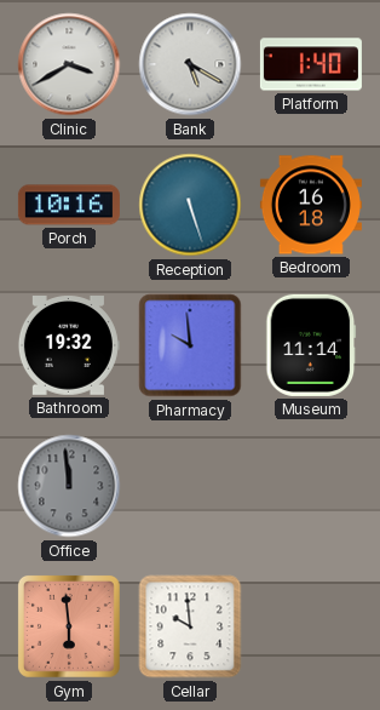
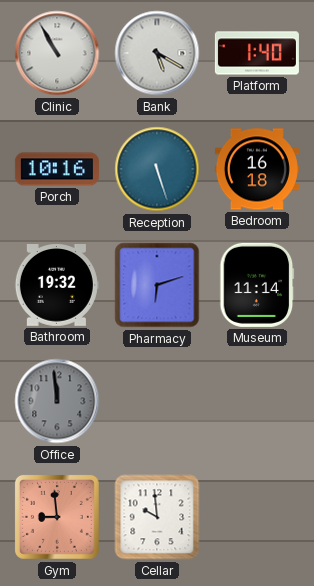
Clinic: 3:40 -> 10:55
Pharmacy: 9:59 -> 6:12
Gym: 5:59 -> 8:59
